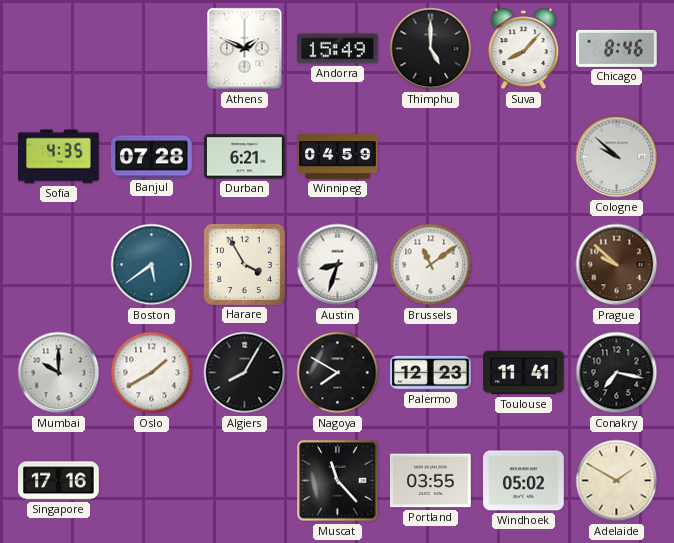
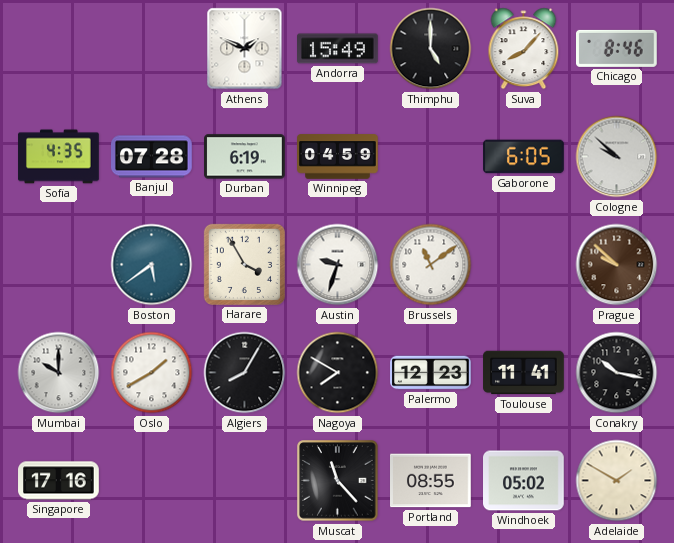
Durban: 6:21 -> 6:19
Gaborone: none -> 6:05
Austin: 8:33 -> 9:33
Conakry: 7:17 -> 10:17
Portland: 03:55 -> 08:55
